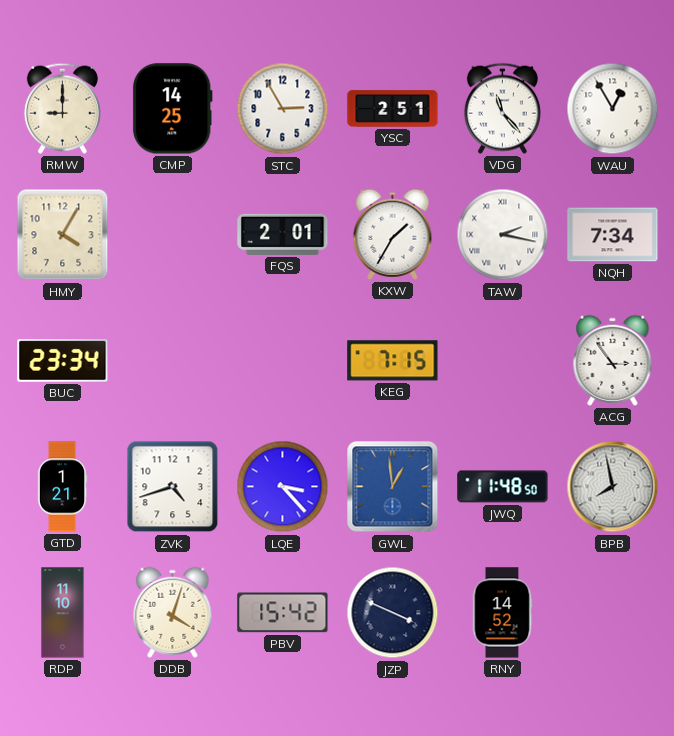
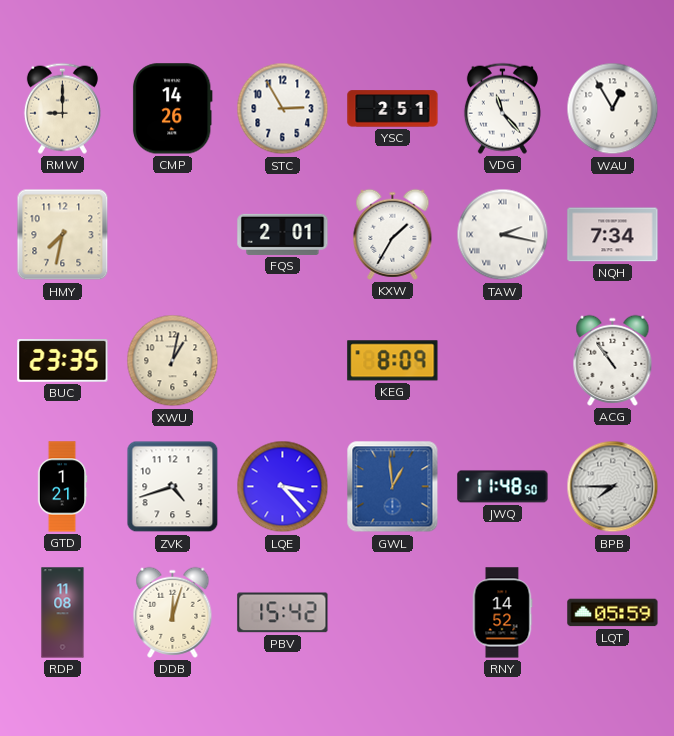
CMP: 14:25 -> 14:26
HMY: 4:05 -> 7:32
BUC: 23:34 -> 23:35
XWU: none -> 1:02
KEG: 7:15 -> 8:09
ACG: 2:54 -> 10:54
BPB: 7:58 -> 7:45
RDP: 11:10 -> 11:08
DDB: 4:03 -> 12:03
JZP: 3:49 -> none
LQT: none -> 05:59
